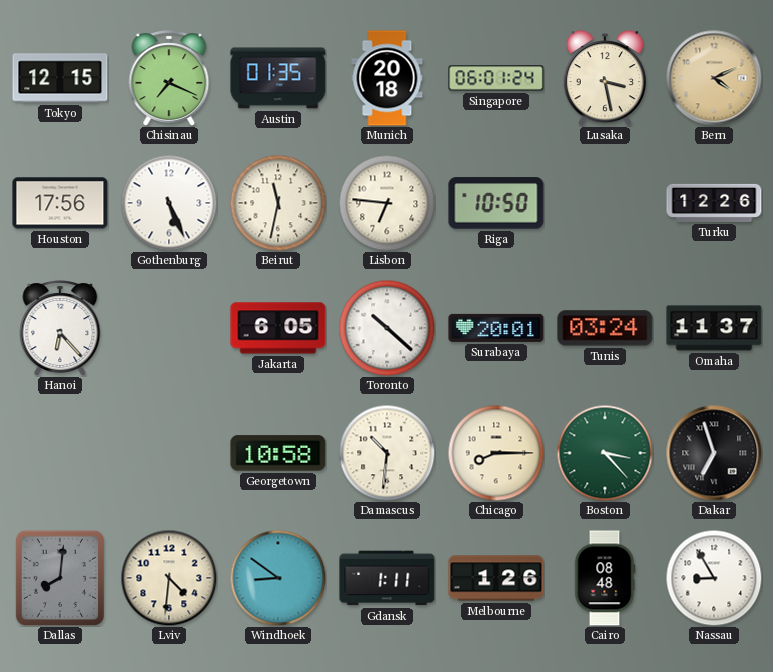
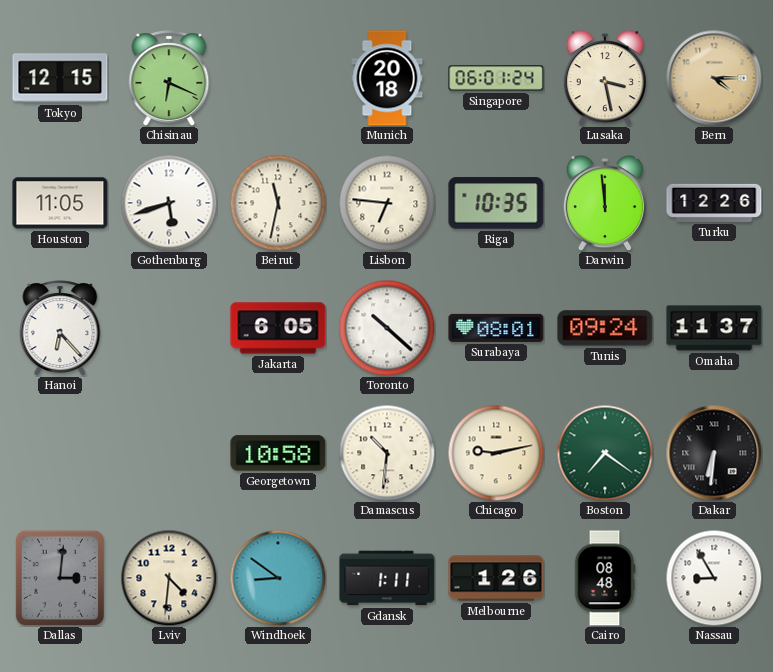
Chisinau: 7:19 -> 6:19
Austin: 01:35 -> none
Bern: 4:11 -> 4:15
Houston: 17:56 -> 11:05
Gothenburg: 5:26 -> 5:42
Riga: 10:50 -> 10:35
Darwin: none -> 11:59
Surabaya: 20:01 -> 08:01
Tunis: 03:24 -> 09:24
Chicago: 8:15 -> 9:13
Boston: 3:23 -> 7:21
Dakar: 6:57 -> 6:31
Dallas: 8:01 -> 3:01
